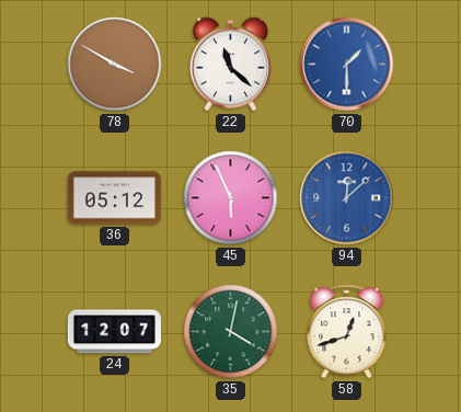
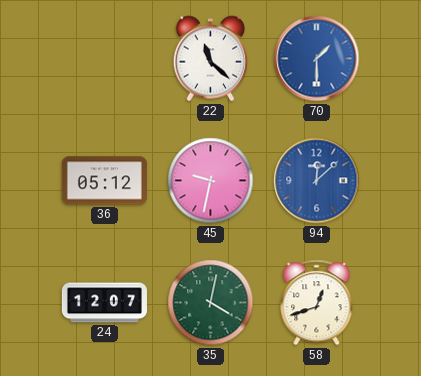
78: 3:50 -> none
45: 5:56 -> 9:32
